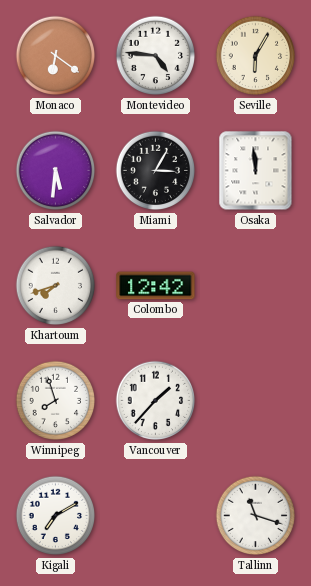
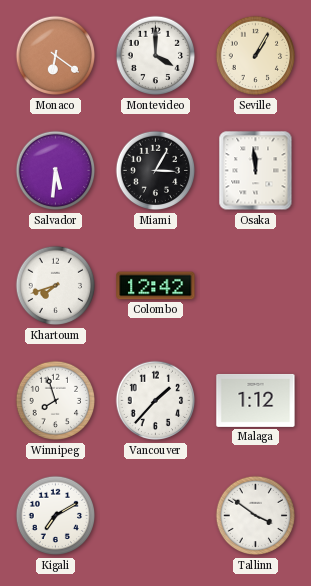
Montevideo: 4:46 -> 4:00
Seville: 6:05 -> 1:05
Malaga: none -> 1:12
Tallinn: 11:18 -> 3:51
